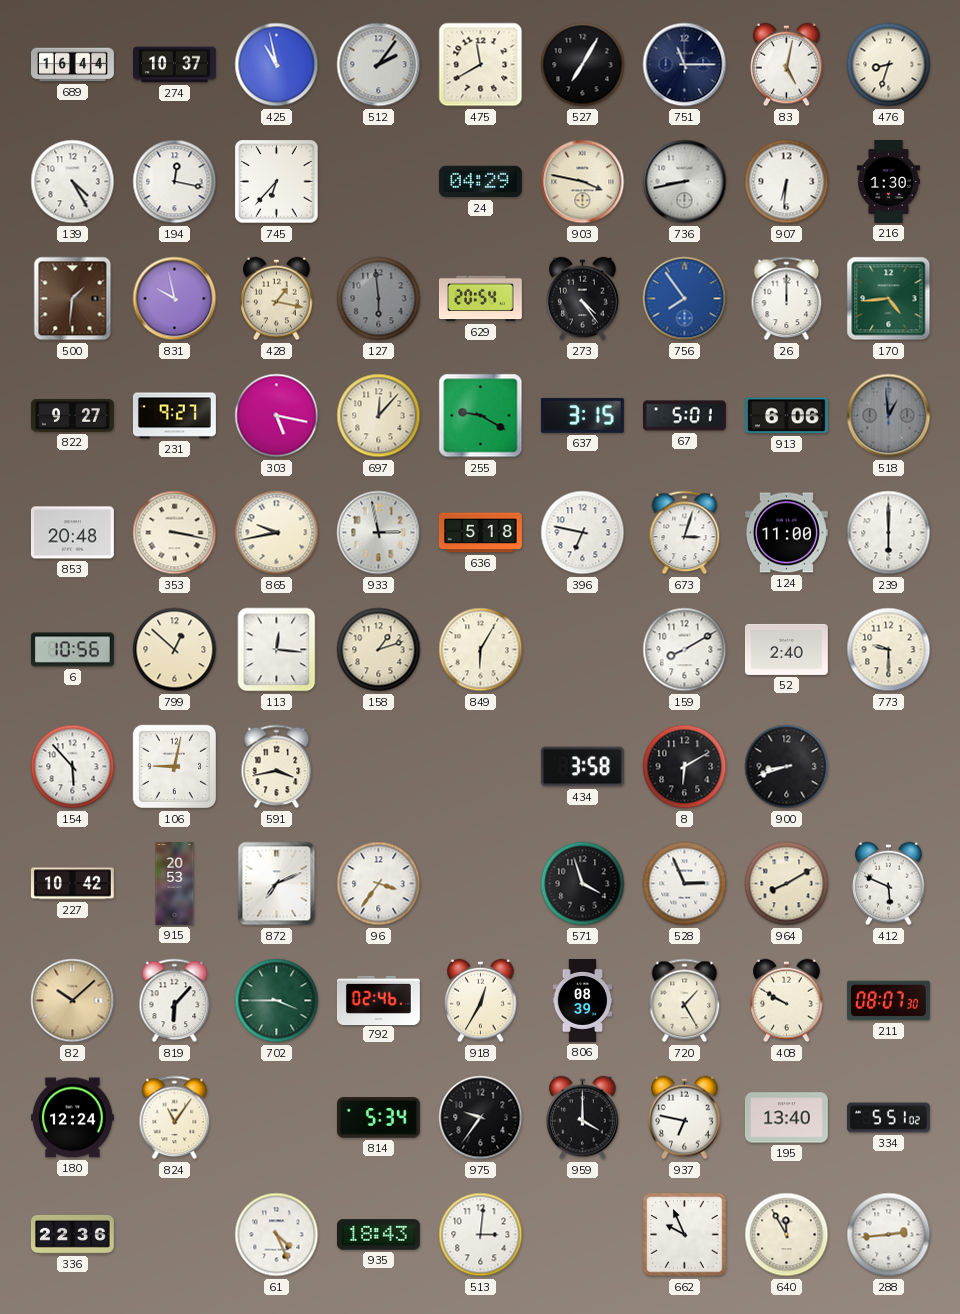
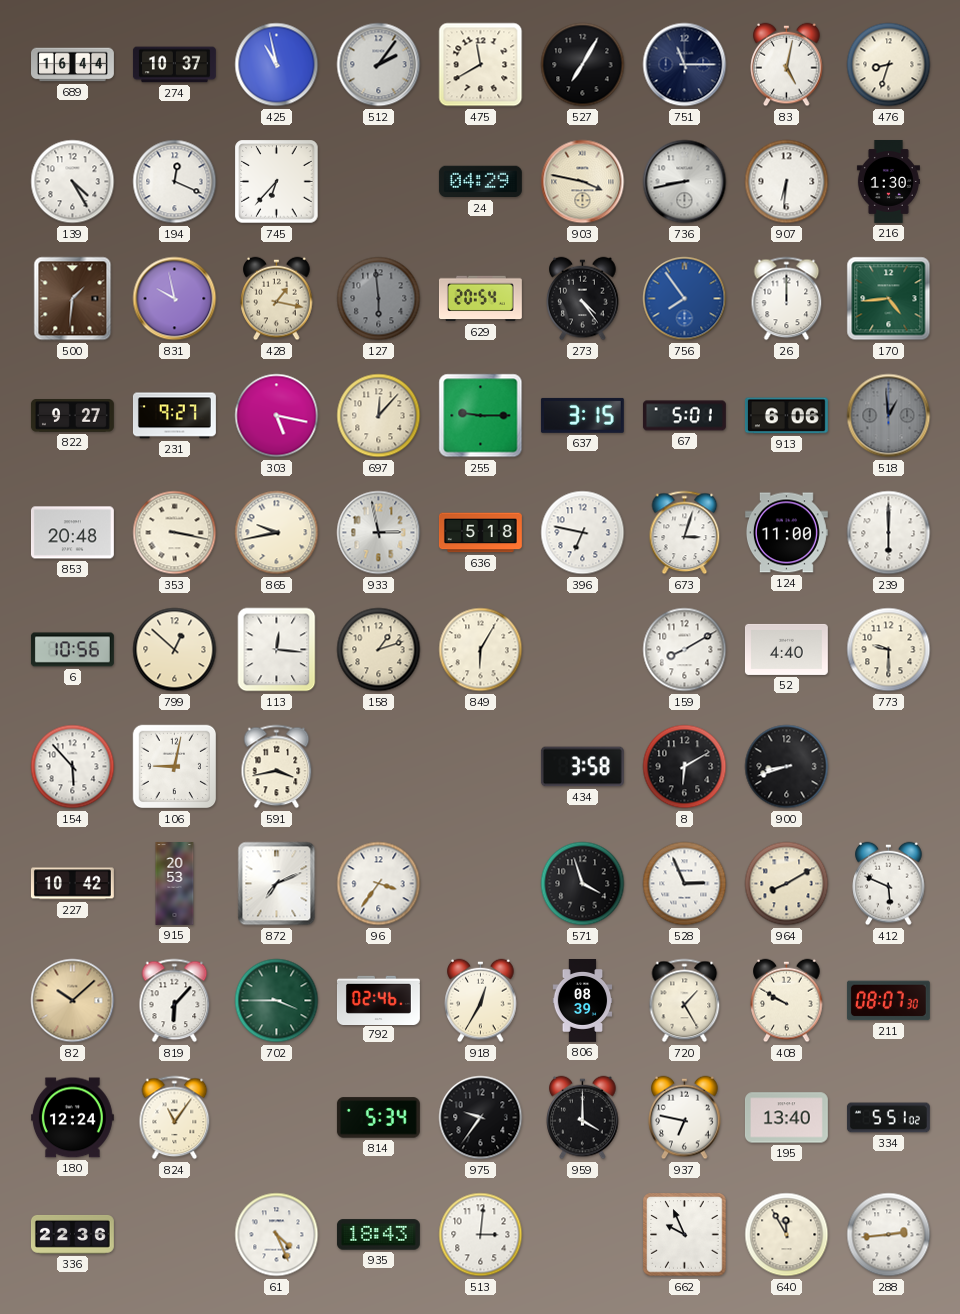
194: 12:17 -> 12:19
255: 9:20 -> 9:15
52: 2:40 -> 4:40
